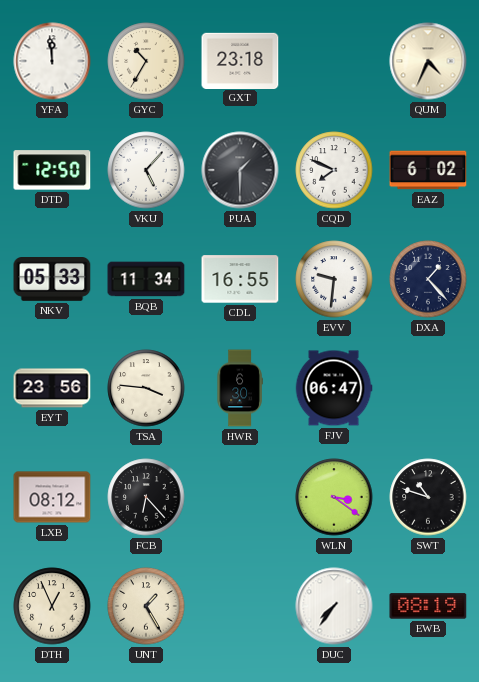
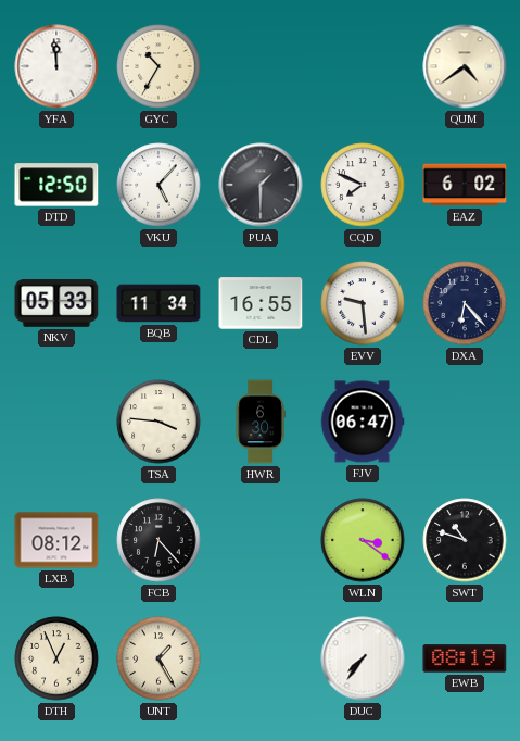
GXT: 23:18 -> none
QUM: 4:34 -> 4:39
EVV: 9:31 -> 9:29
DXA: 1:23 -> 6:23
EYT: 23:56 -> none
